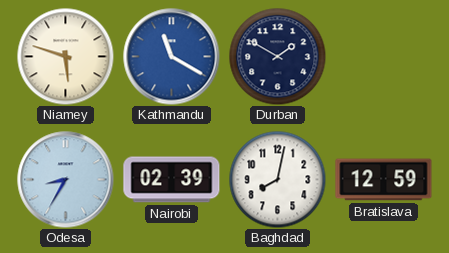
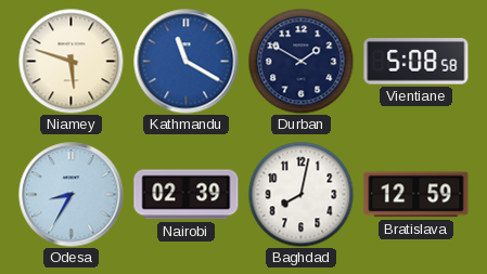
Vientiane: none -> 5:08
